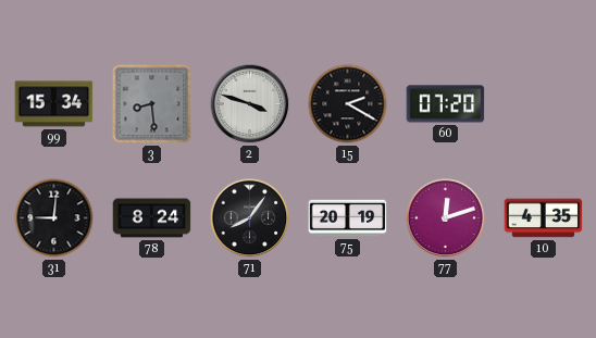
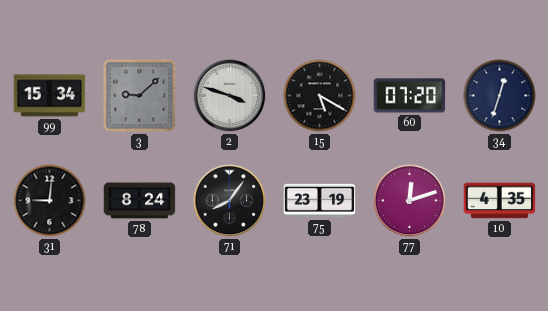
3: 8:29 -> 9:08
15: 2:20 -> 5:20
34: none -> 12:33
75: 20:19 -> 23:19
